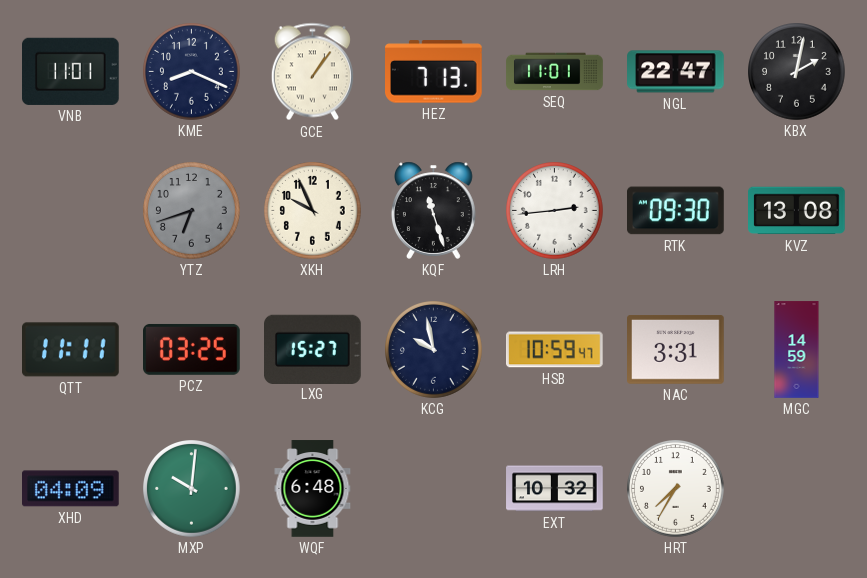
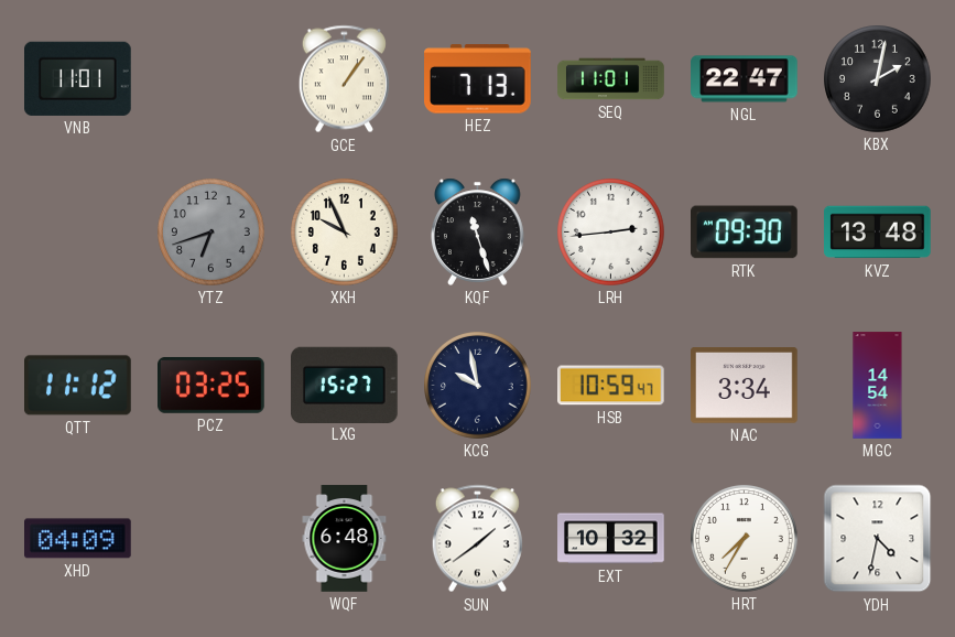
KME: 8:19 -> none
KVZ: 13:08 -> 13:48
QTT: 11:11 -> 11:12
NAC: 3:31 -> 3:34
MGC: 14:59 -> 14:54
MXP: 10:01 -> none
SUN: none -> 1:39
YDH: none -> 4:32
